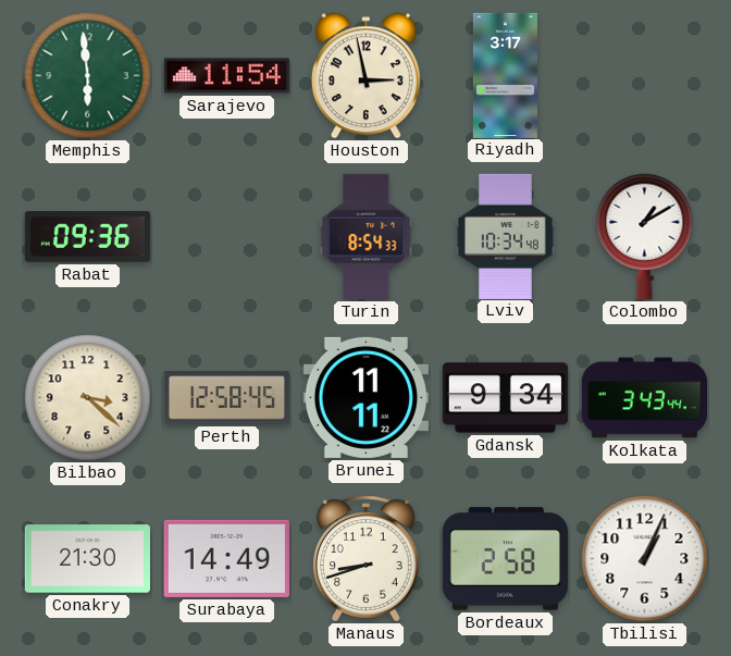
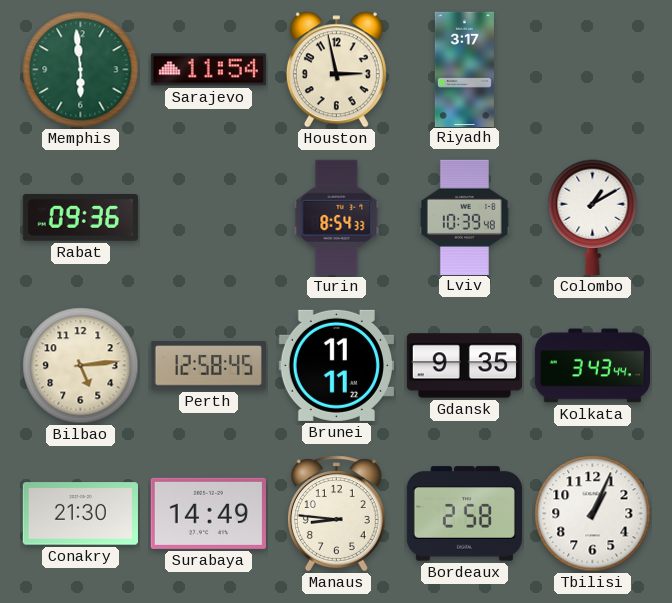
Lviv: 10:34 -> 10:39
Bilbao: 3:22 -> 5:14
Gdansk: 9:34 -> 9:35
Manaus: 8:42 -> 8:46
